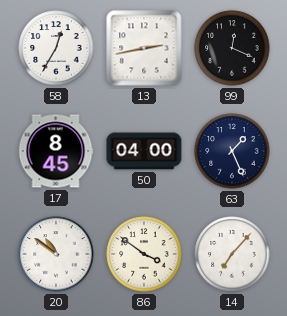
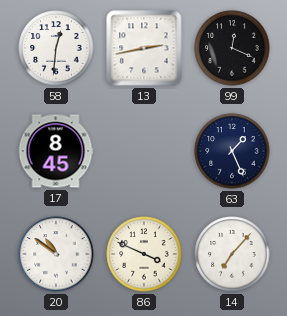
58: 12:35 -> 12:31
50: 04:00 -> none
86: 3:51 -> 3:49
